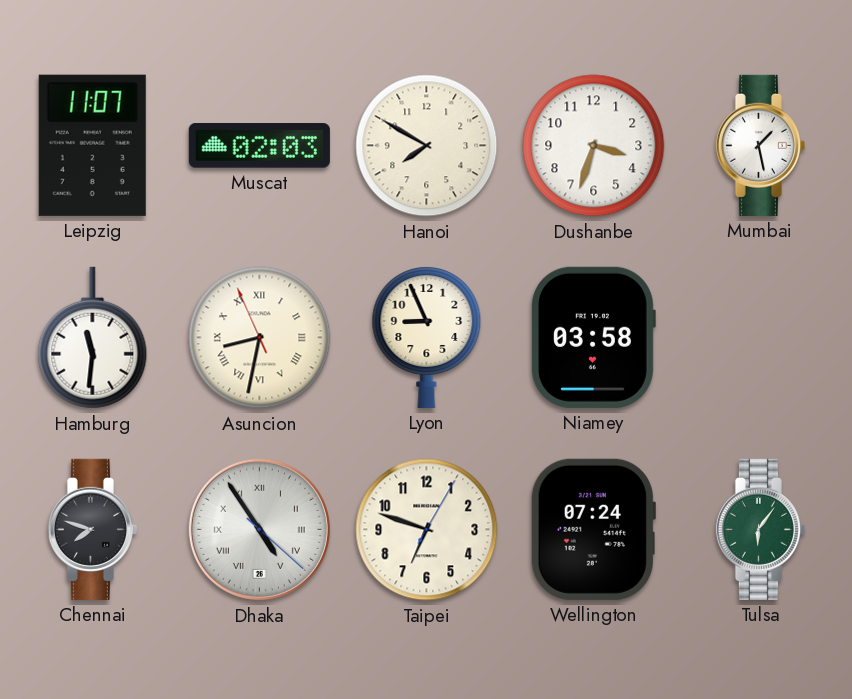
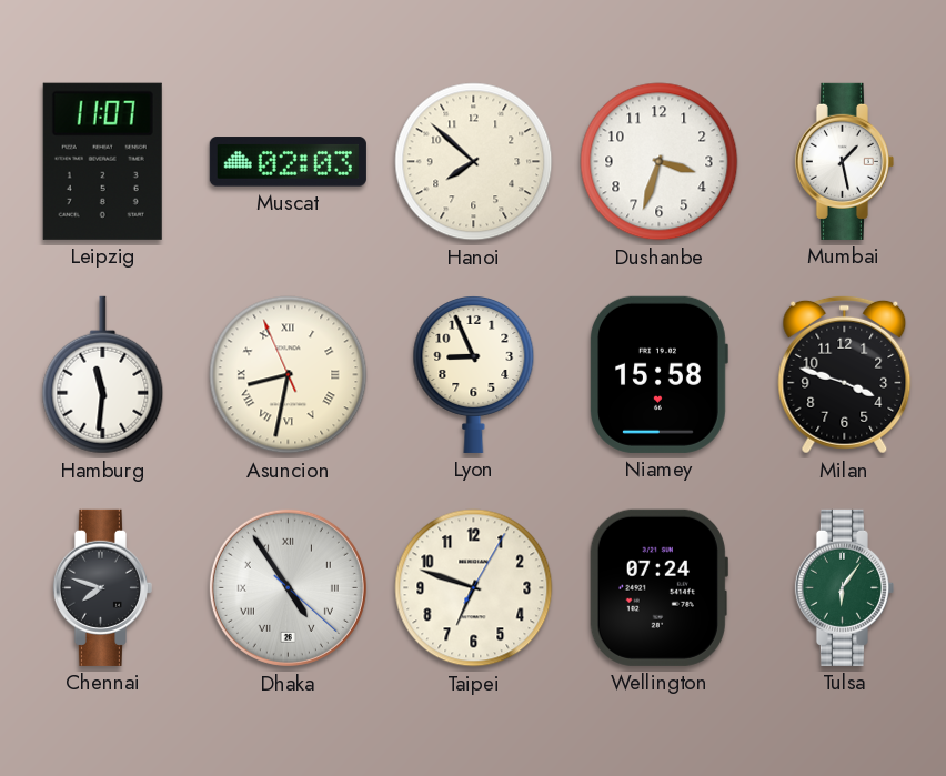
Hanoi: 7:50 -> 7:52
Niamey: 03:58 -> 15:58
Milan: none -> 3:48
